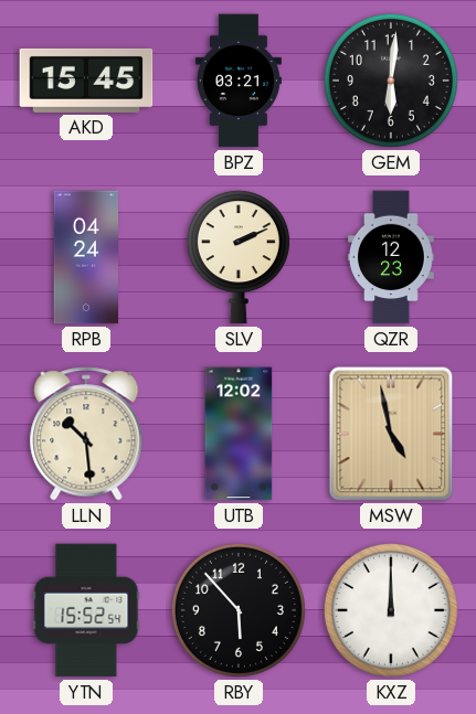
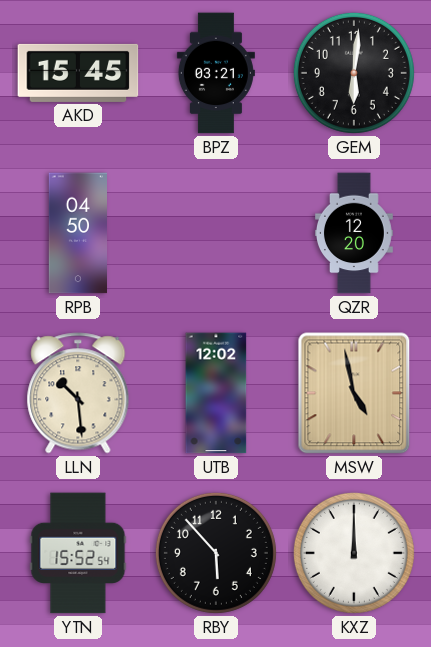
RPB: 04:24 -> 04:50
SLV: 2:11 -> none
QZR: 12:23 -> 12:20
